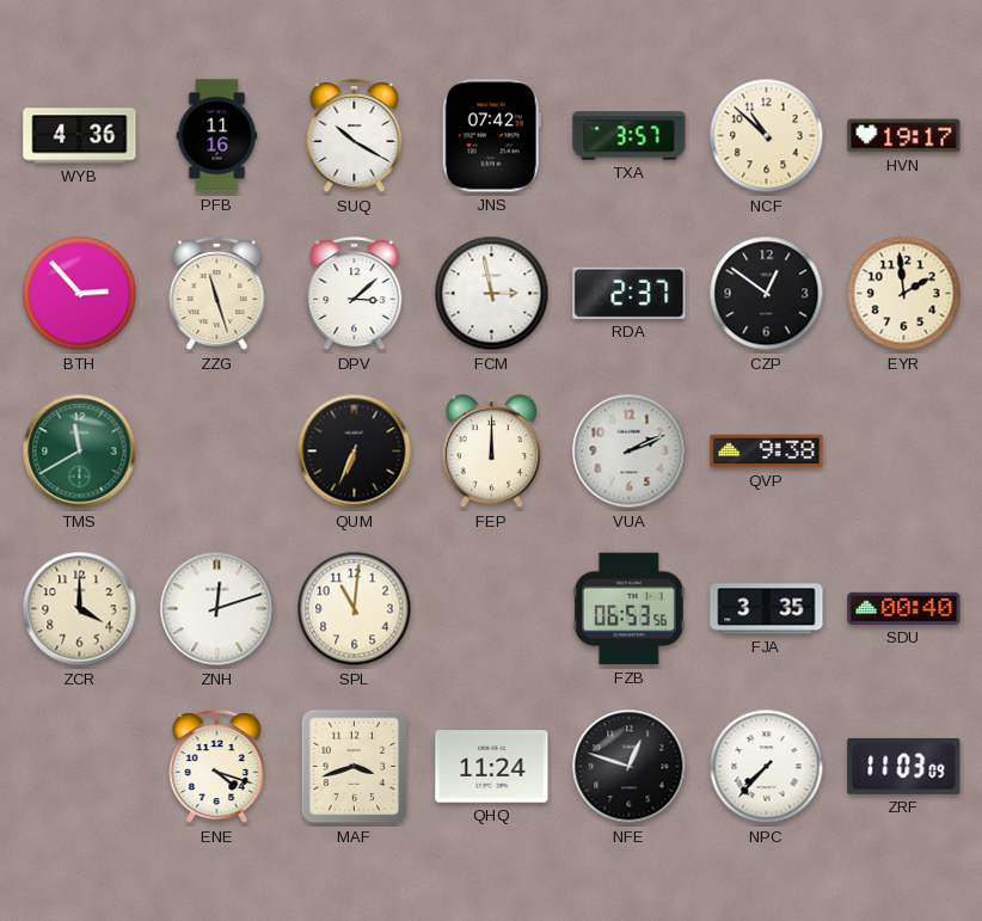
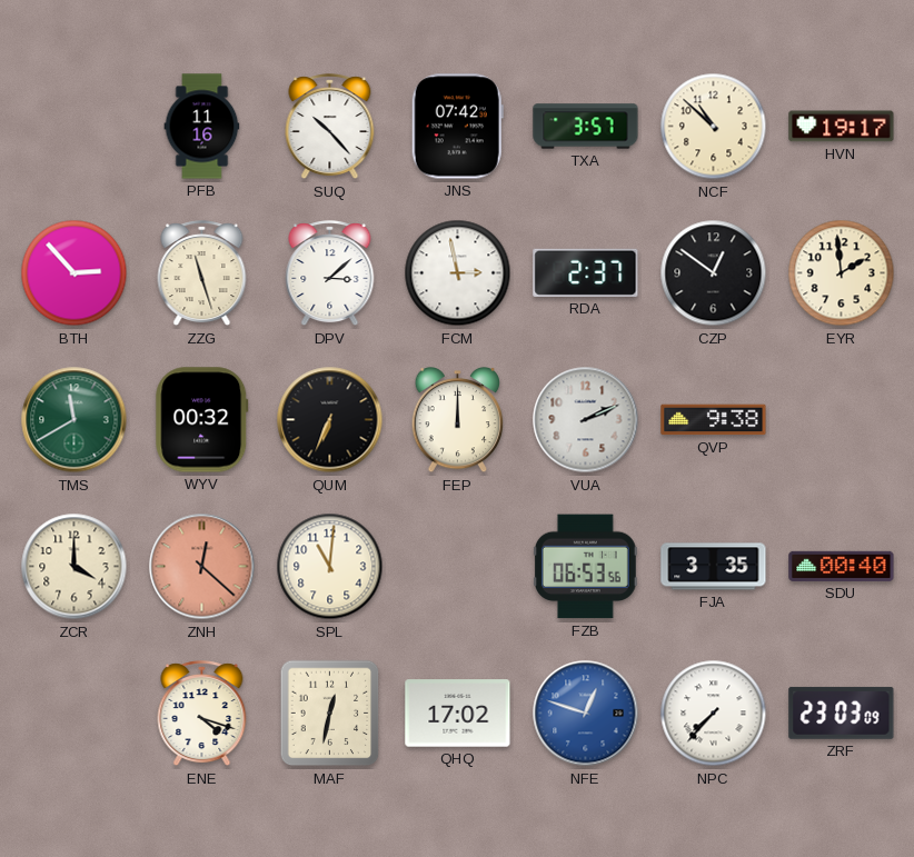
WYB: 4:36 -> none
SUQ: 10:20 -> 10:23
WYV: none -> 00:32
ZNH: 12:12 -> 12:22
ZNH dial: white -> salmon
MAF: 3:42 -> 12:32
QHQ: 11:24 -> 17:02
NFE dial: black -> blue
ZRF: 11:03 -> 23:03
